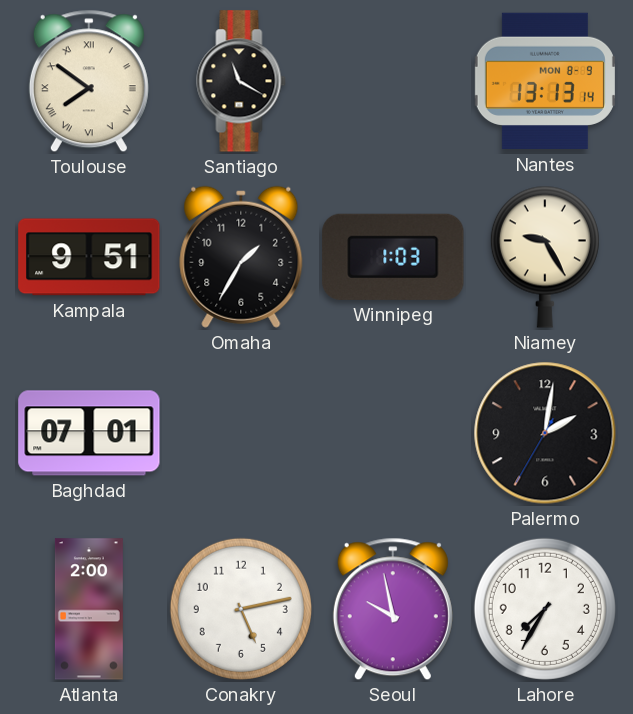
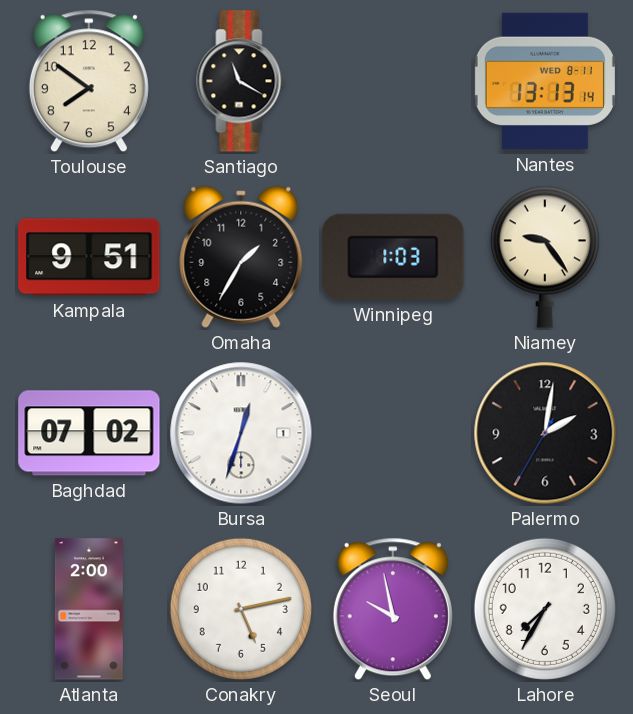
Toulouse numerals: Roman -> Arabic
Nantes date: MON 8-9 -> WED 8-11
Niamey: 9:25 -> 9:24
Baghdad: 07:01 -> 07:02
Bursa: none -> 12:33
